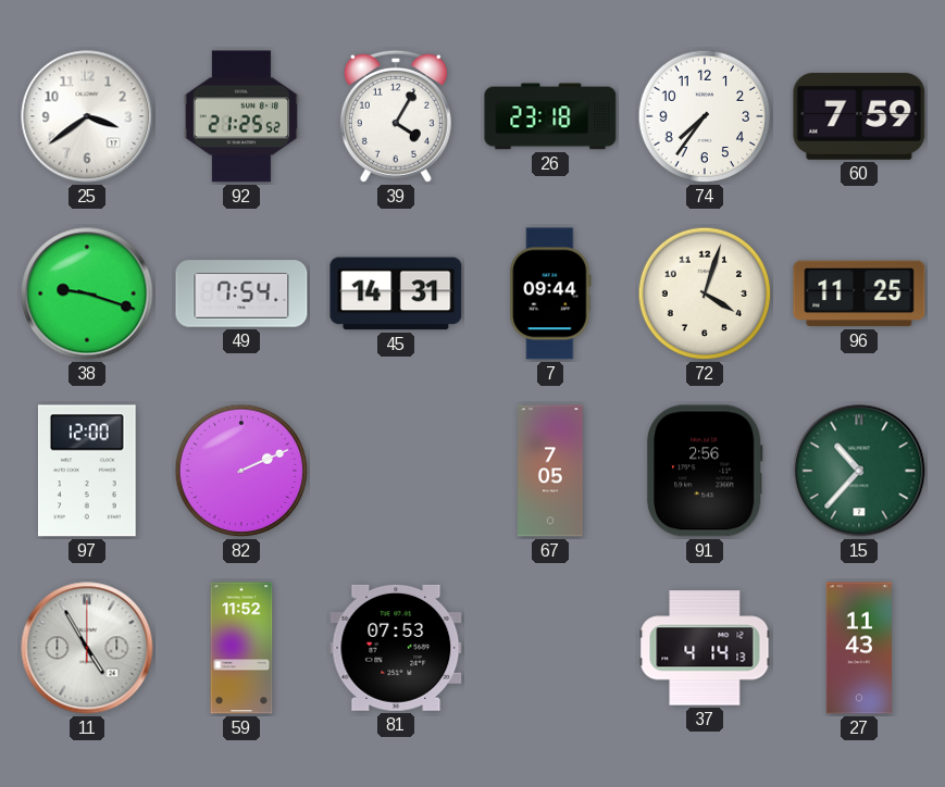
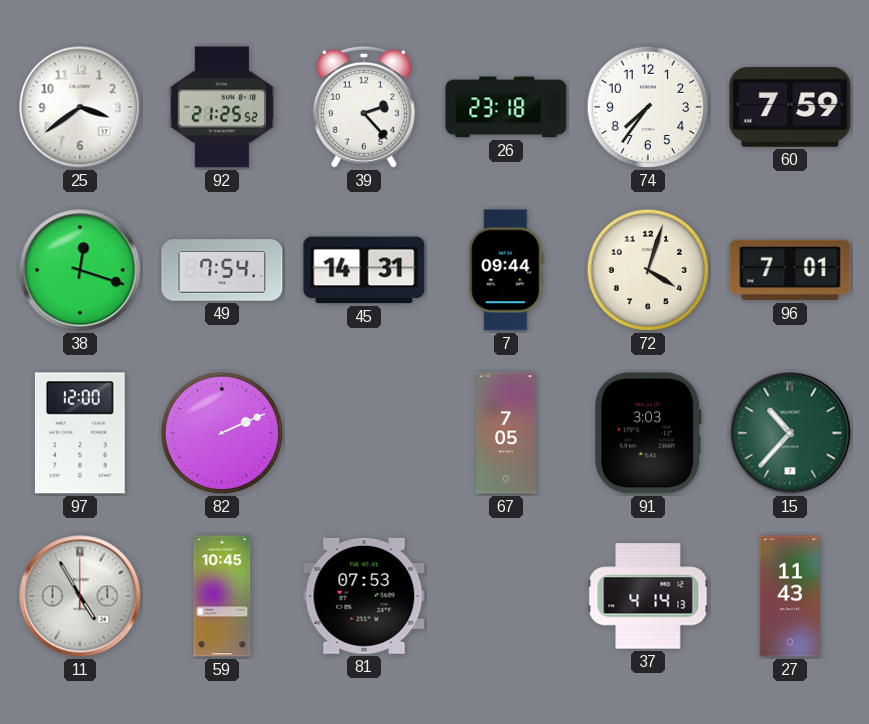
39: 4:05 -> 2:23
38: 9:18 -> 12:18
96: 11:25 -> 7:01
91: 2:56 -> 3:03
59: 11:52 -> 10:45
